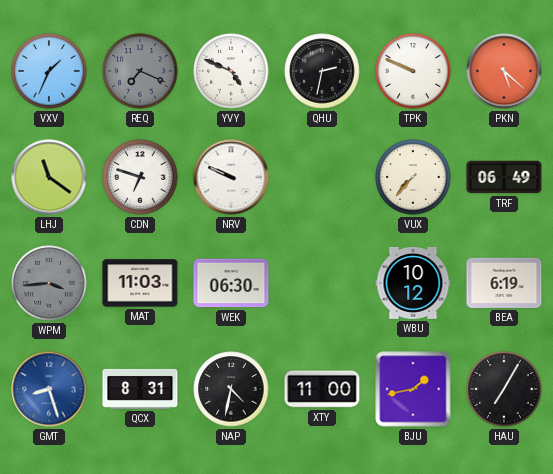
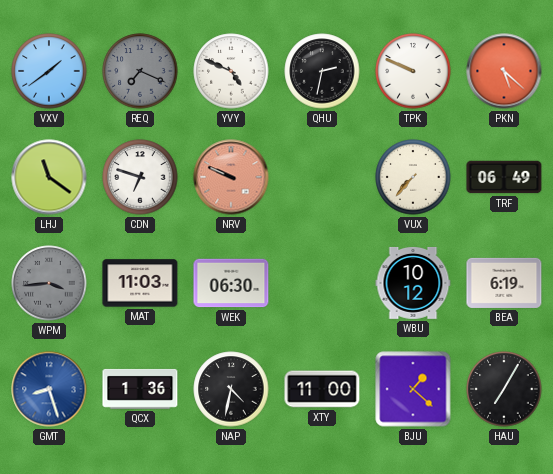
VXV: 1:34 -> 1:39
NRV dial: white -> salmon
QCX: 8:31 -> 1:36
BJU: 1:43 -> 1:22
